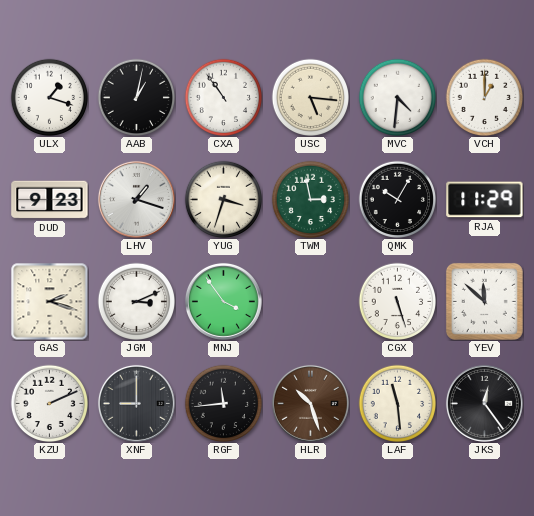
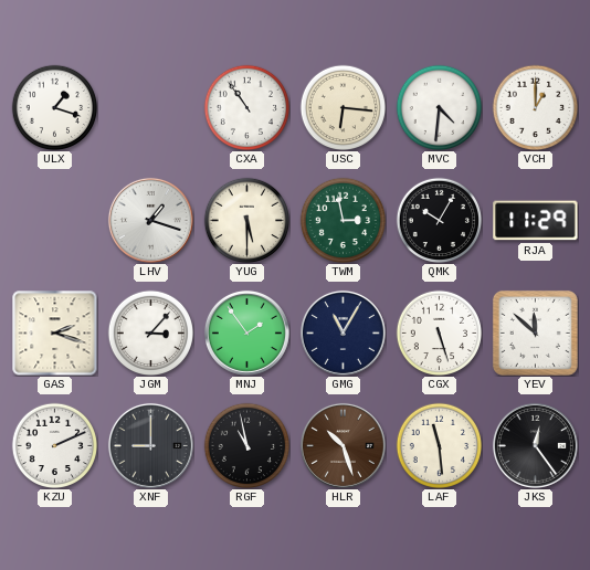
AAB: 1:02 -> none
USC: 5:16 -> 6:16
DUD: 9:23 -> none
YUG: 3:33 -> 5:30
JGM: 3:11 -> 3:07
MNJ: 3:54 -> 1:54
GMG: none -> 11:05
RGF: 11:44 -> 10:58
